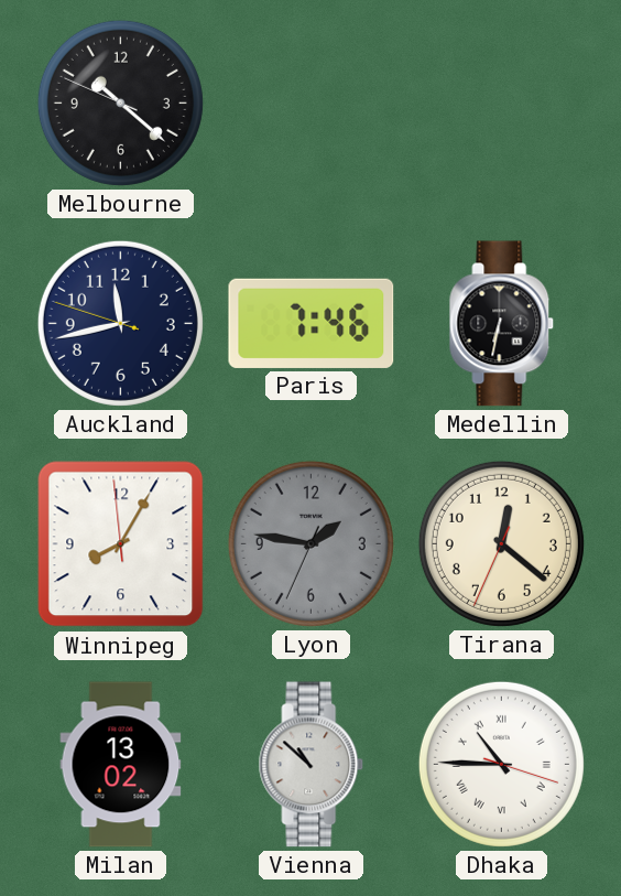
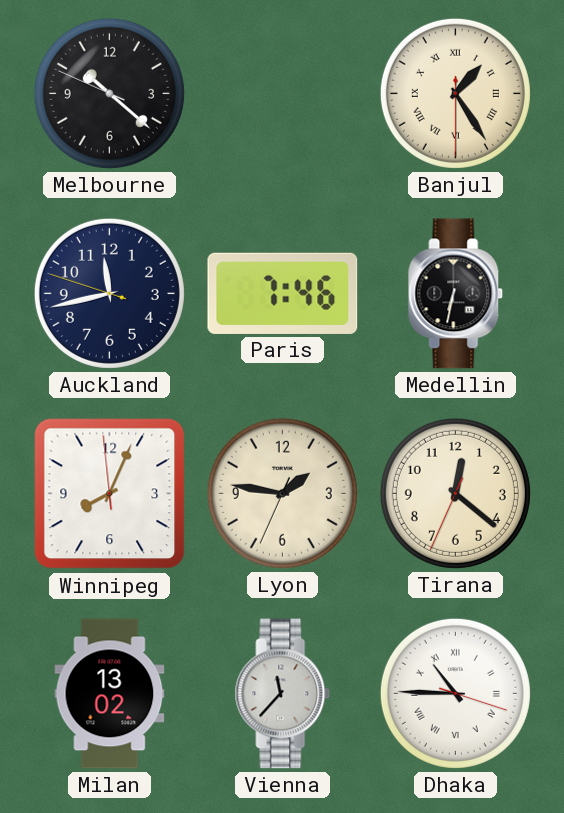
Banjul: none -> 1:24
Winnipeg: 8:04 -> 8:03
Lyon dial: grey -> cream
Vienna: 10:52 -> 11:37
